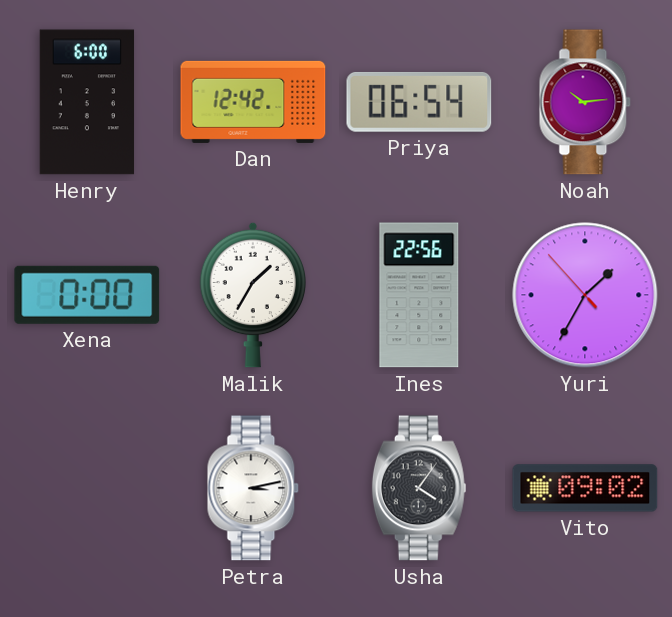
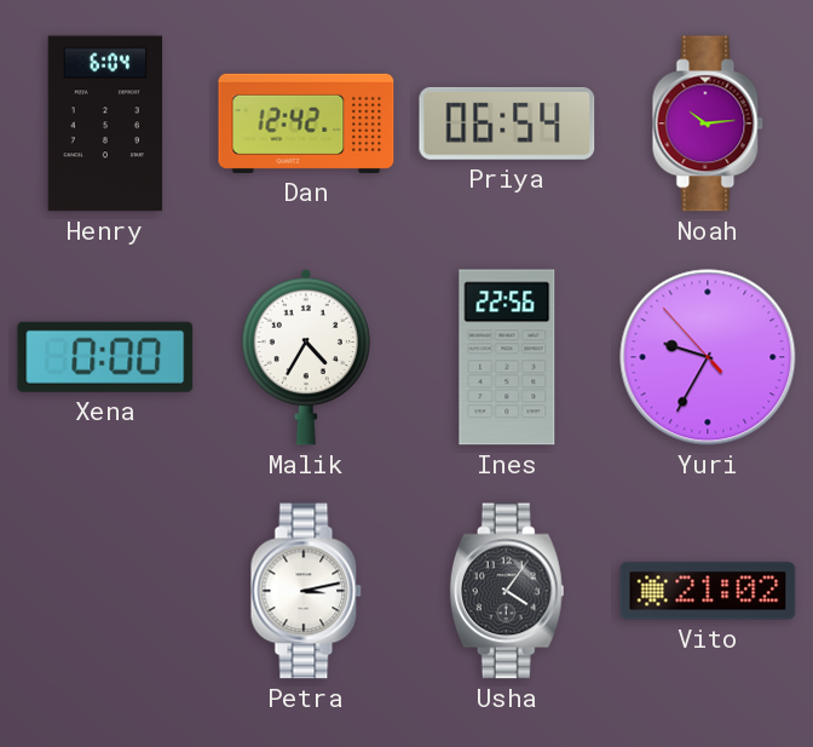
Henry: 6:00 -> 6:04
Malik: 1:35 -> 4:35
Yuri: 1:34 -> 9:34
Vito: 09:02 -> 21:02
